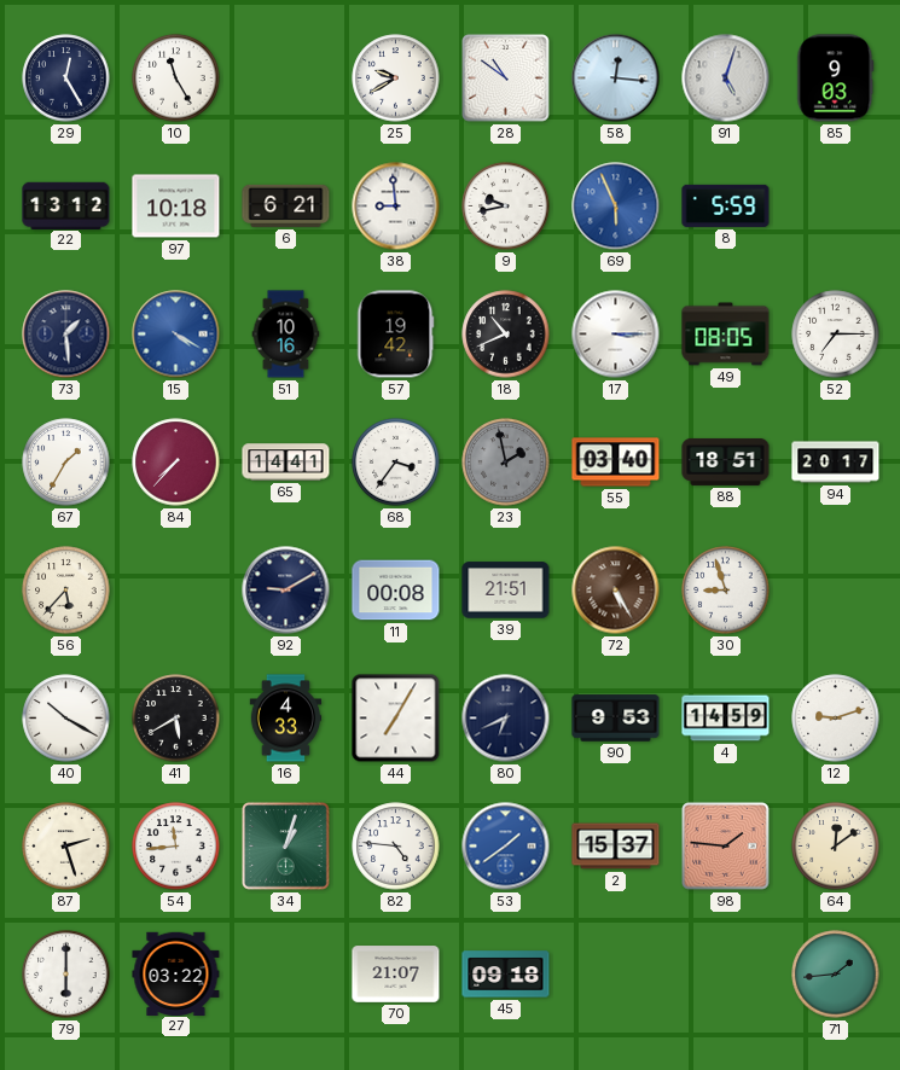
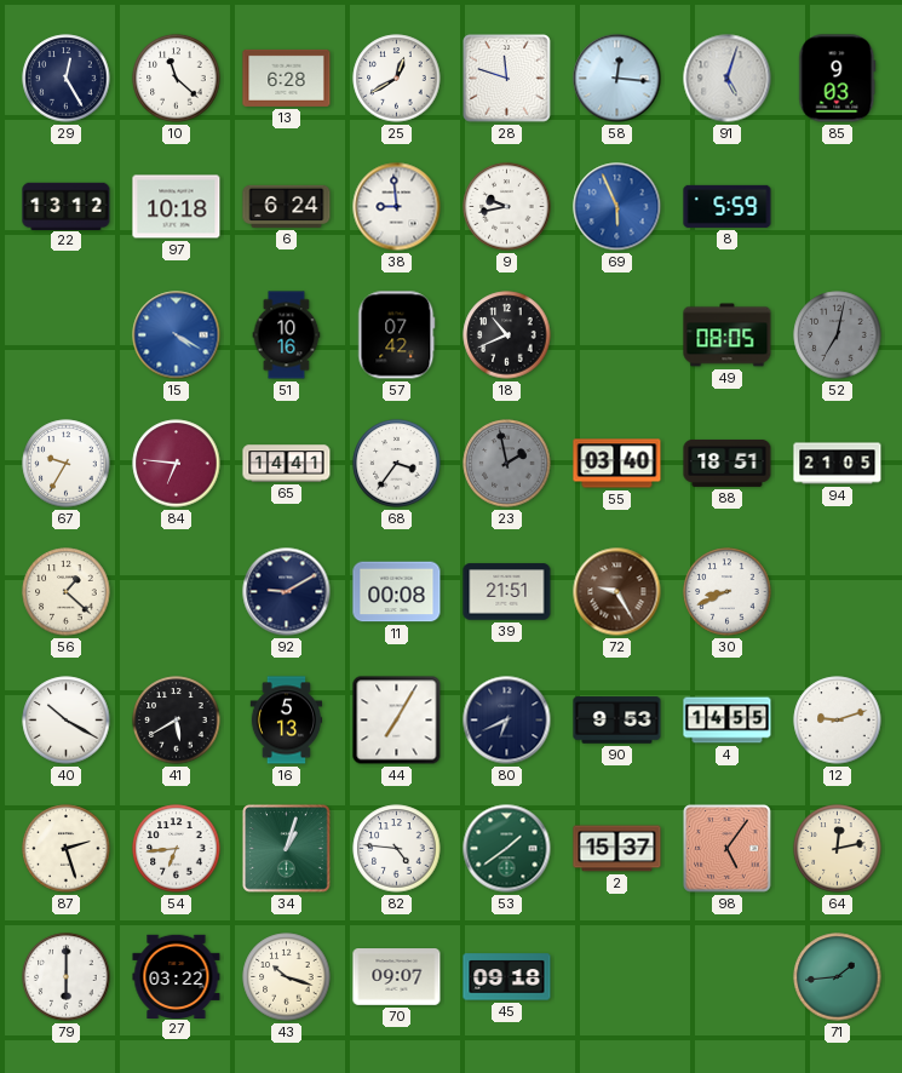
10: 11:25 -> 11:22
13: none -> 6:28
25: 9:40 -> 12:40
28: 10:51 -> 11:48
6: 6:21 -> 6:24
73: 1:29 -> none
57: 19:42 -> 07:42
17: 3:15 -> none
52: 7:15 -> 7:02
52 dial: white -> grey
67: 1:35 -> 9:35
84: 7:37 -> 6:46
94: 20:17 -> 21:05
56: 5:37 -> 1:22
72: 5:25 -> 9:25
30: 8:57 -> 8:41
16: 4:33 -> 5:13
4: 14:59 -> 14:55
54: 11:44 -> 6:44
53 dial: blue -> green
98: 1:46 -> 5:06
64: 12:09 -> 12:13
43: none -> 10:18
70: 21:07 -> 09:07
